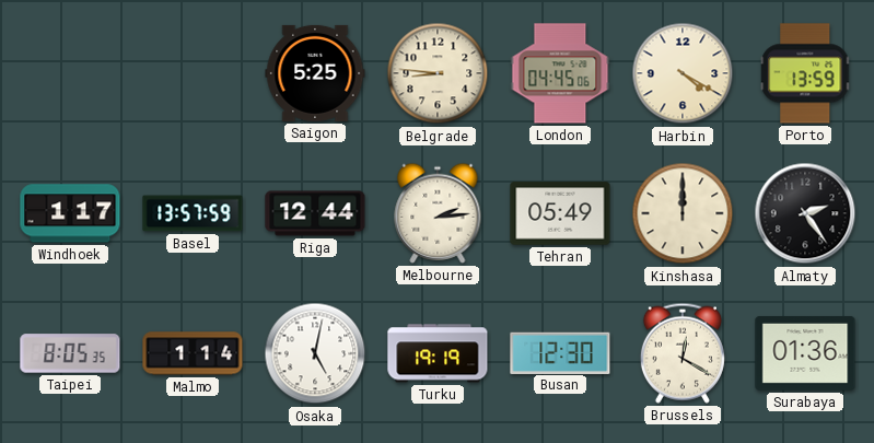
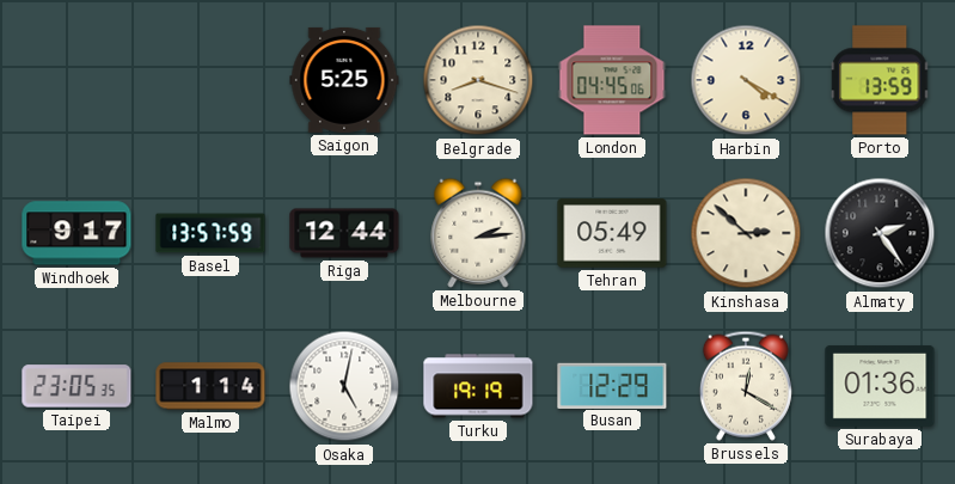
Belgrade: 8:46 -> 8:18
Windhoek: 1:17 -> 9:17
Kinshasa: 12:00 -> 2:52
Taipei: 8:05 -> 23:05
Busan: 12:30 -> 12:29
